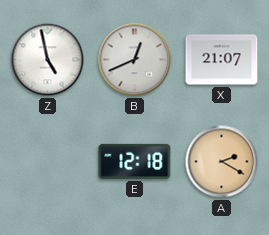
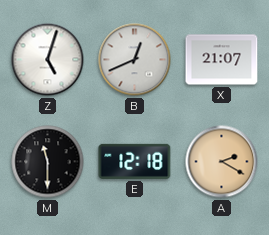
Z: 4:58 -> 5:03
M: none -> 11:30
